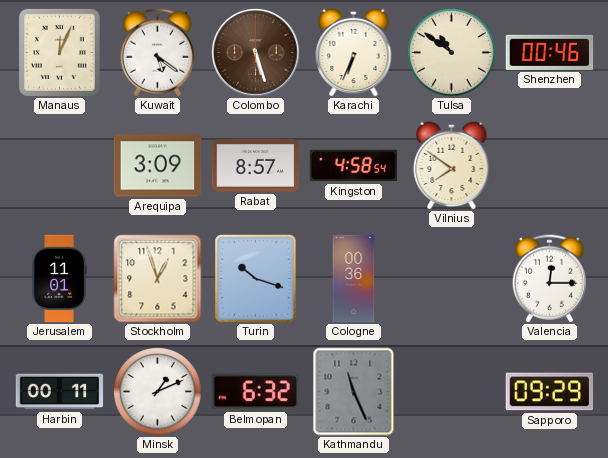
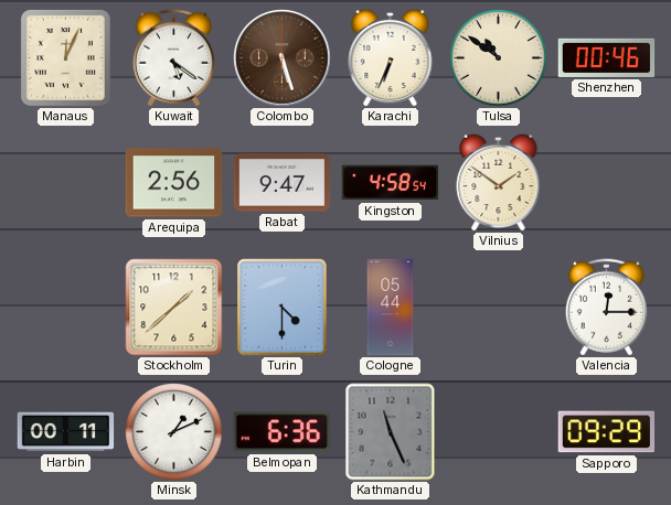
Arequipa: 3:09 -> 2:56
Rabat: 8:57 -> 9:47
Vilnius: 7:51 -> 1:51
Jerusalem: 11:01 -> none
Stockholm: 12:57 -> 1:38
Turin: 10:18 -> 4:30
Cologne: 00:36 -> 05:44
Belmopan: 6:32 -> 6:36
